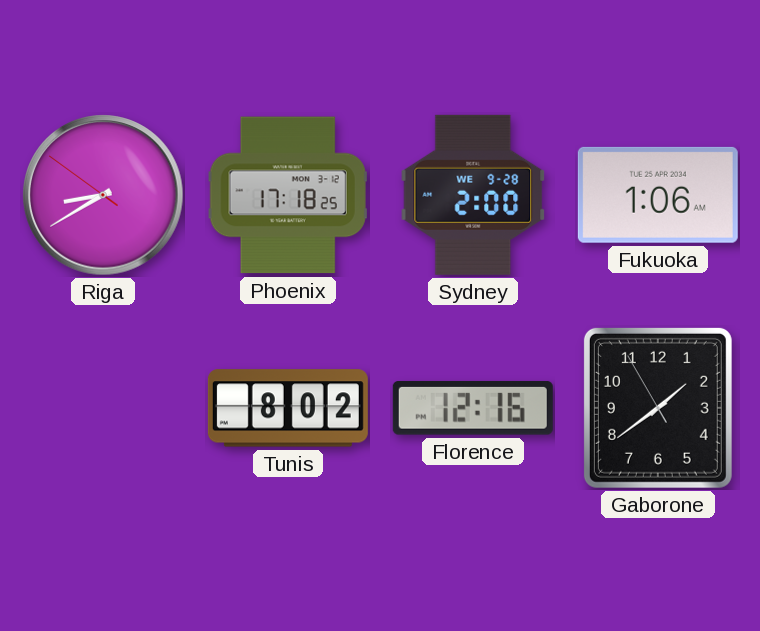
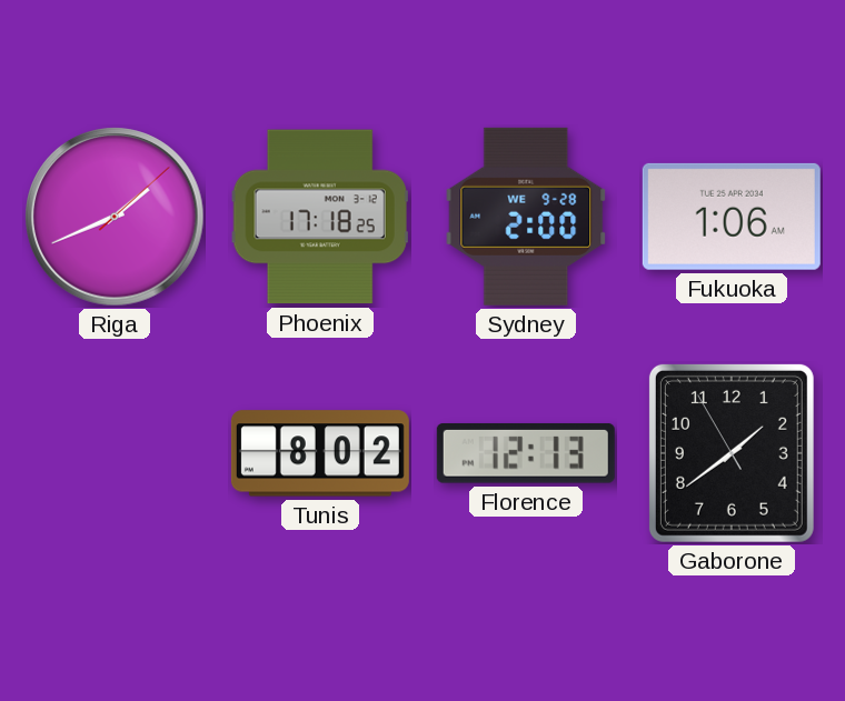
Riga: 8:39 -> 1:41
Florence: 12:16 -> 12:13
